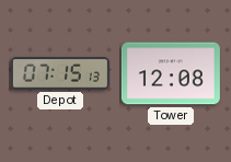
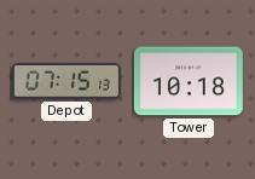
Tower: 12:08 -> 10:18
